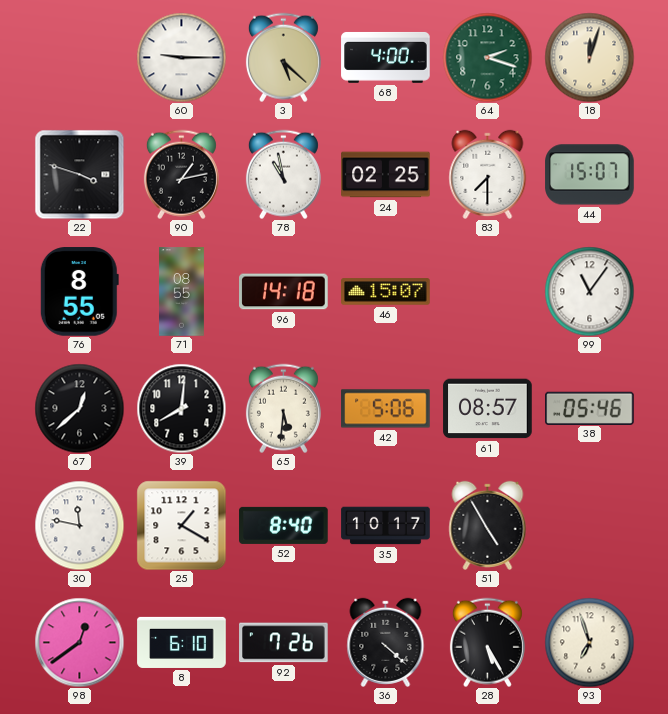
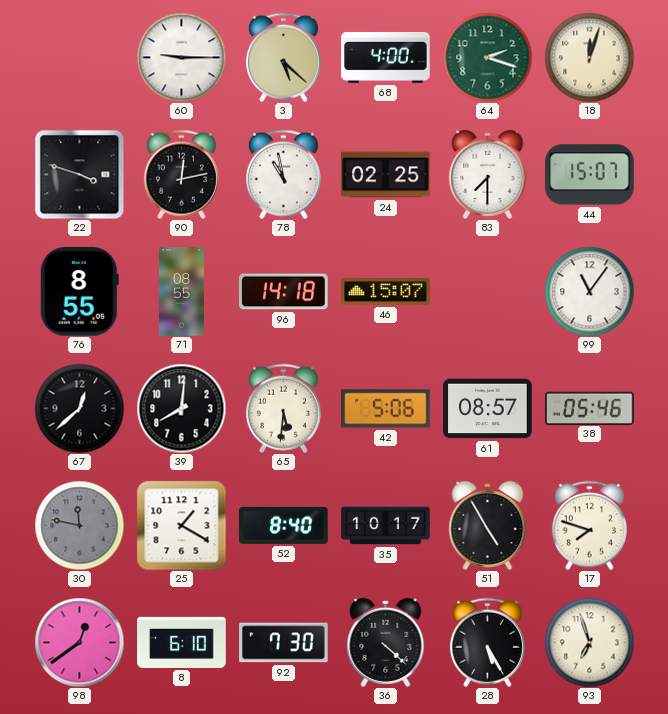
90: 1:13 -> 12:13
30 dial: white -> grey
17: none -> 7:48
92: 7:26 -> 7:30
